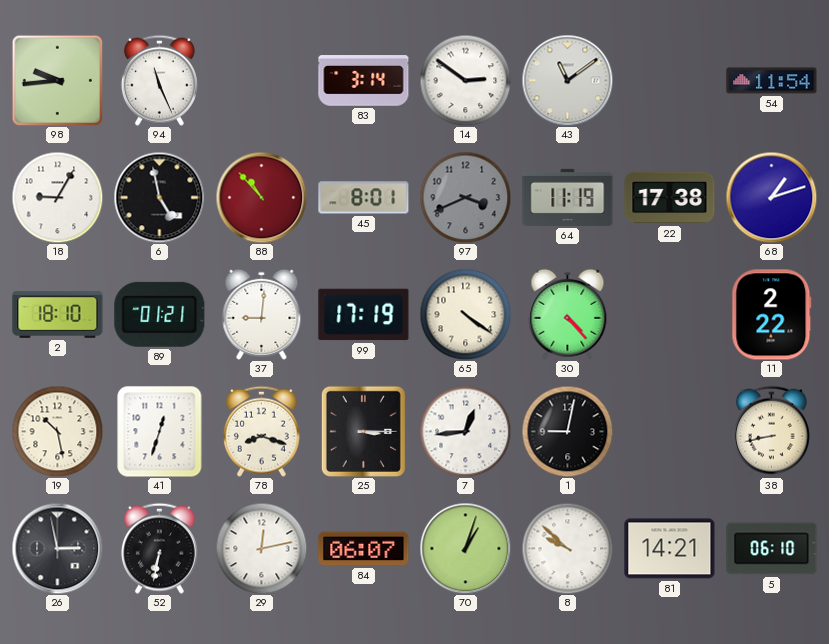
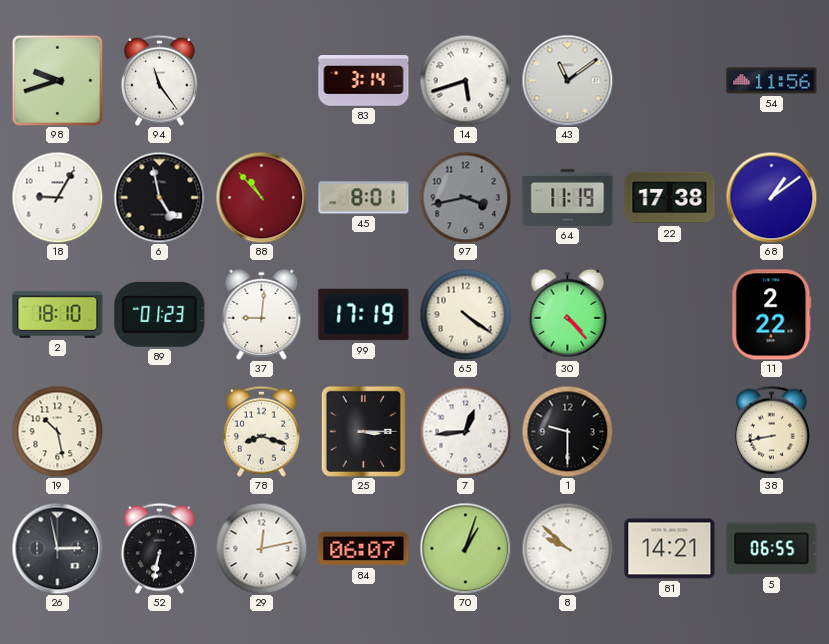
98: 9:44 -> 9:42
94: 11:26 -> 11:24
14: 2:51 -> 5:42
54: 11:54 -> 11:56
97: 3:41 -> 3:43
68: 1:12 -> 1:09
89: 01:21 -> 01:23
41: 12:33 -> none
1: 9:02 -> 9:30
5: 06:10 -> 06:55
